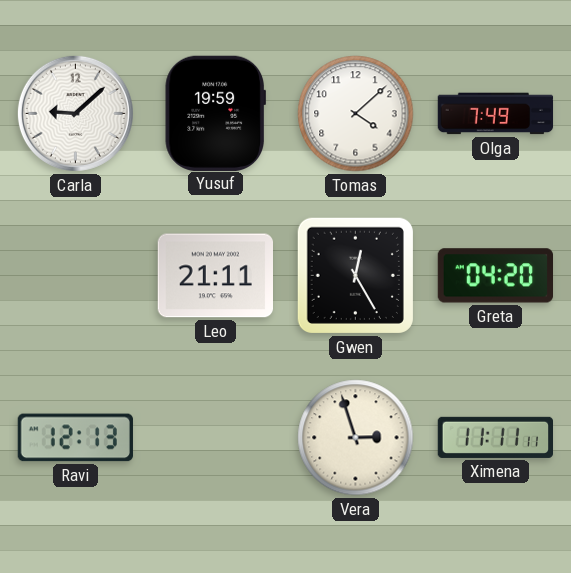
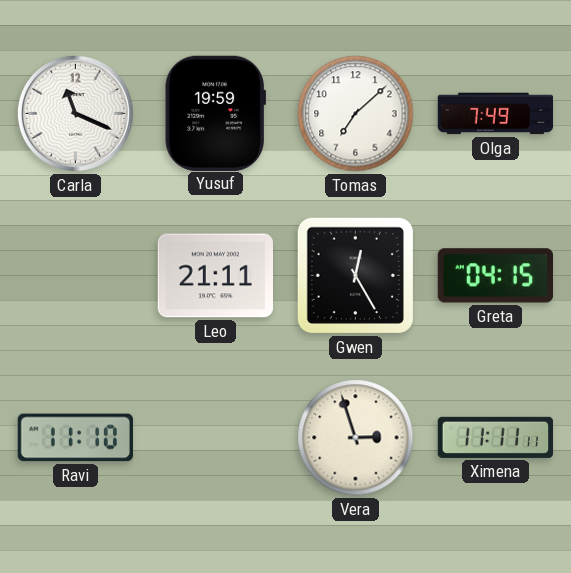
Carla: 9:08 -> 11:19
Tomas: 4:08 -> 7:08
Greta: 04:20 -> 04:15
Ravi: 12:13 -> 11:10
